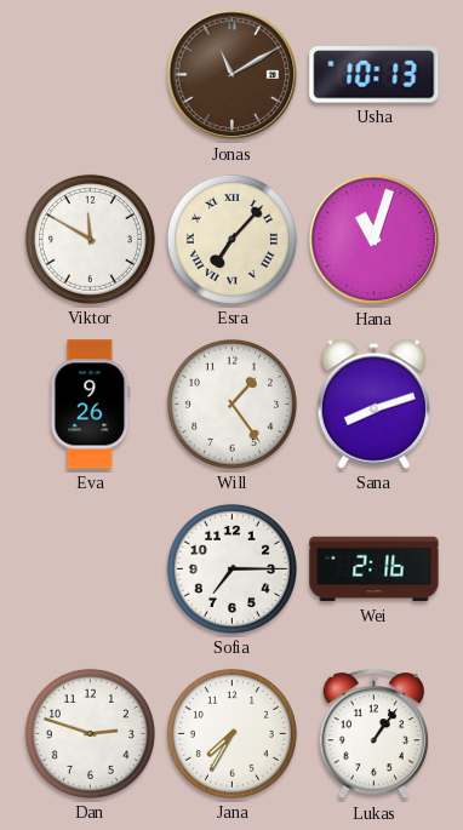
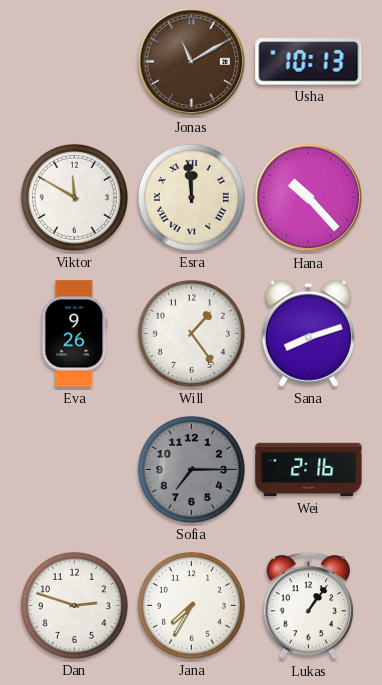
Esra: 7:07 -> 11:59
Hana: 11:03 -> 10:23
Sofia dial: white -> grey
